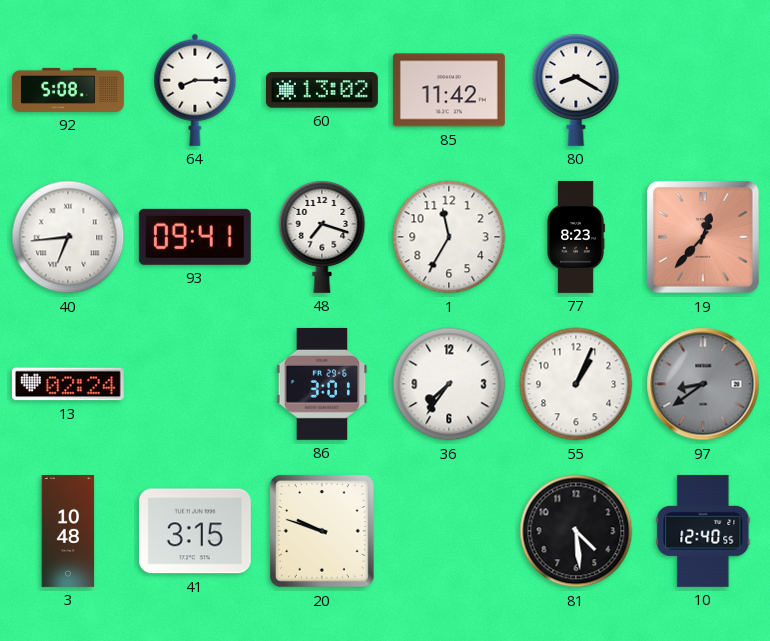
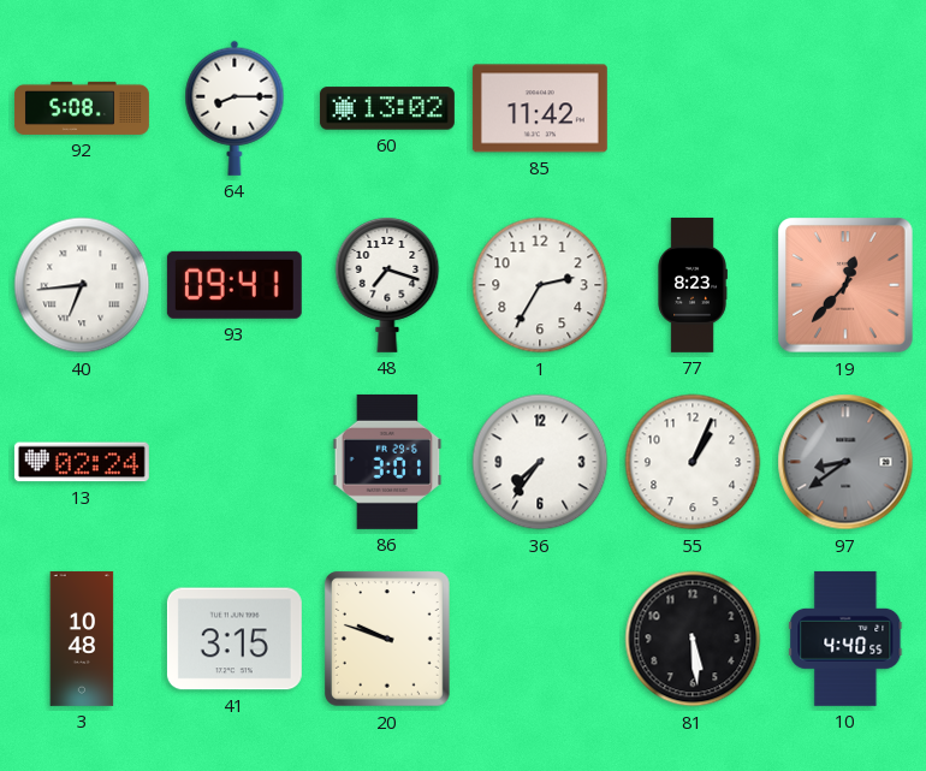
80: 8:20 -> none
1: 11:35 -> 2:35
81: 4:29 -> 5:29
10: 12:40 -> 4:40
